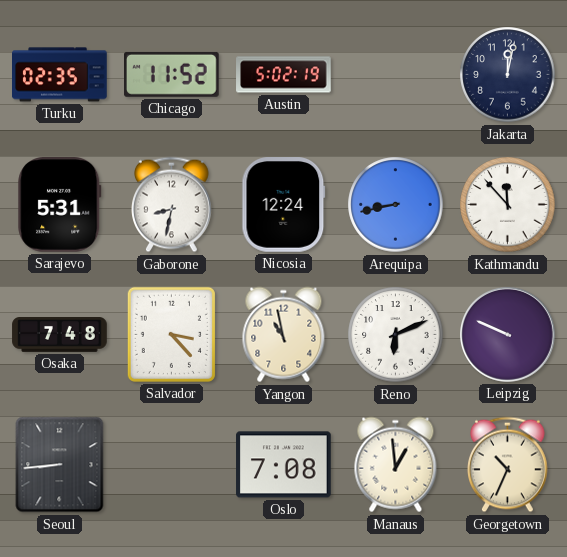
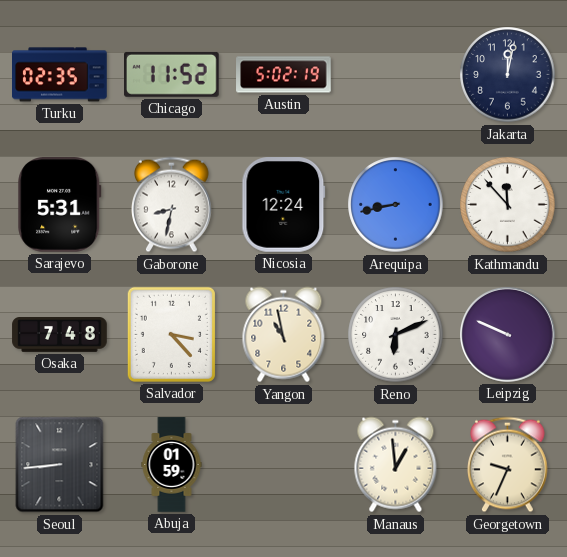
Abuja: none -> 01:59
Oslo: 7:08 -> none
Georgetown: 10:34 -> 9:34
